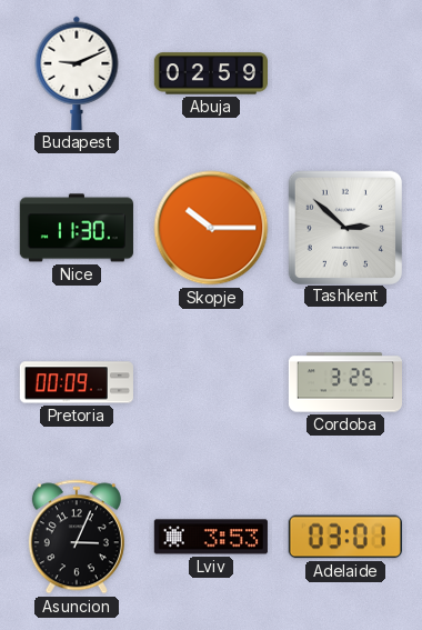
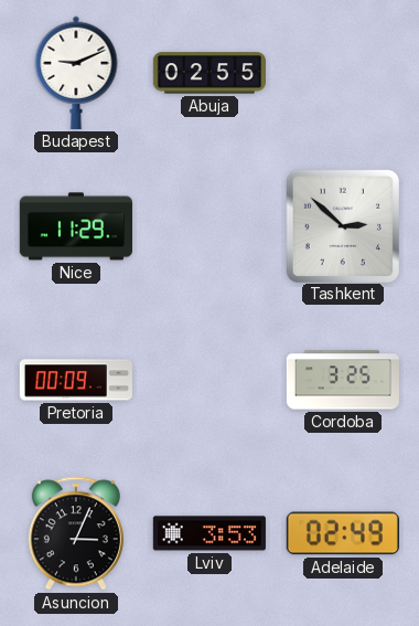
Abuja: 02:59 -> 02:55
Nice: 11:30 -> 11:29
Skopje: 10:15 -> none
Adelaide: 03:01 -> 02:49
